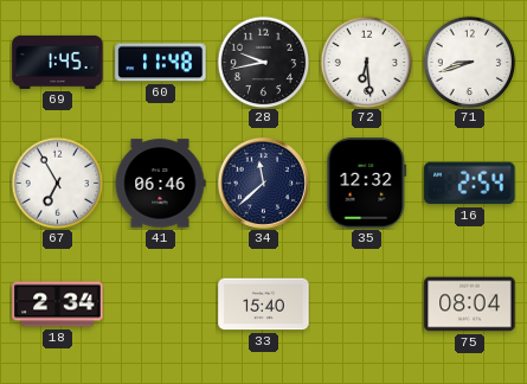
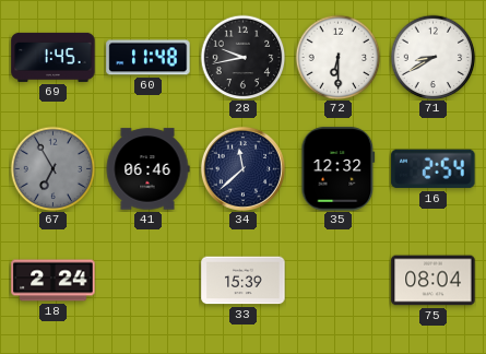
72: 6:29 -> 6:30
71: 8:42 -> 8:40
67 dial: white -> grey
18: 2:34 -> 2:24
33: 15:40 -> 15:39
